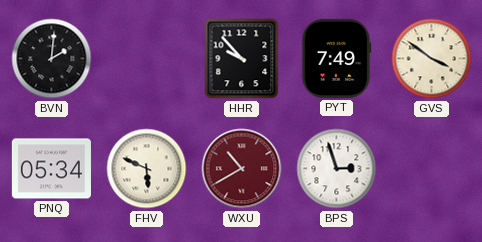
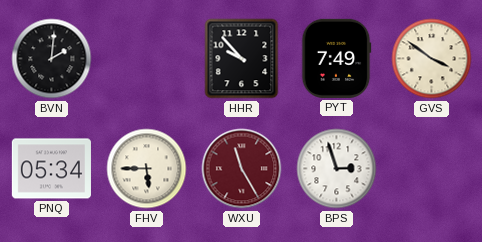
FHV: 5:49 -> 5:45
WXU: 10:40 -> 11:25
